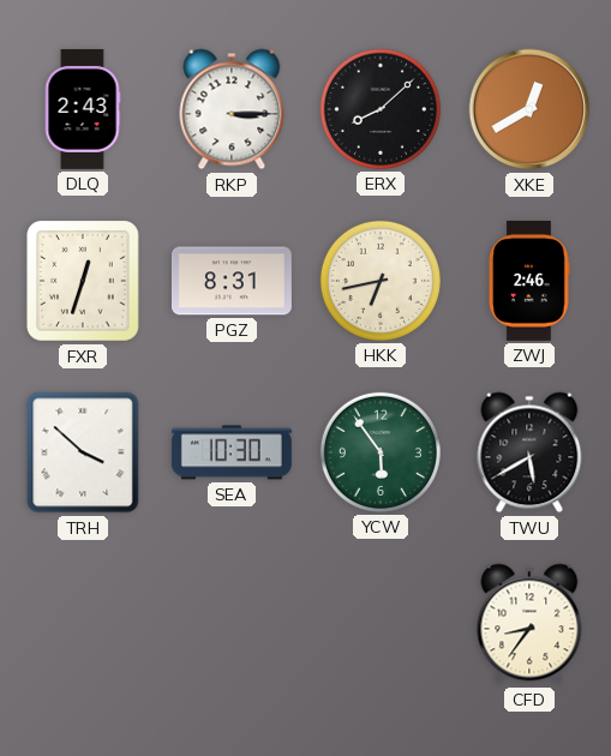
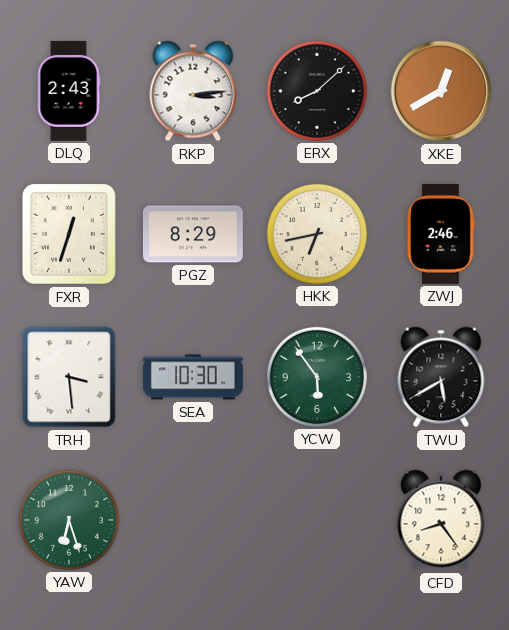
RKP: 3:15 -> 3:14
PGZ: 8:31 -> 8:29
TRH: 3:52 -> 3:29
YAW: none -> 6:27
CFD: 8:36 -> 8:24
